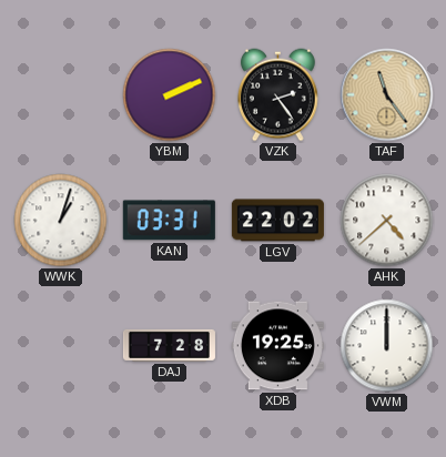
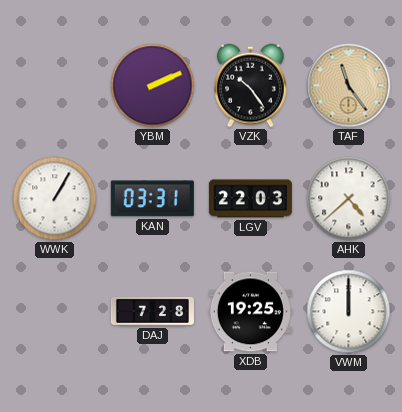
VZK: 2:24 -> 10:24
WWK: 1:03 -> 1:05
LGV: 22:02 -> 22:03
